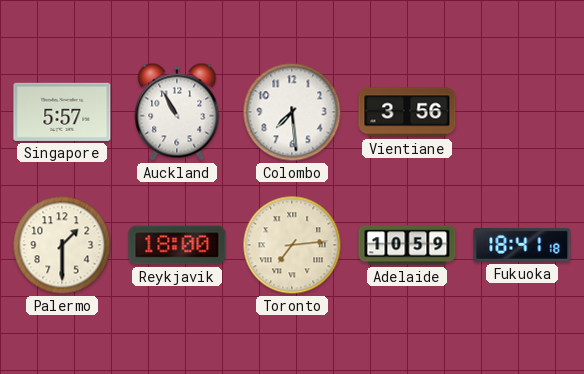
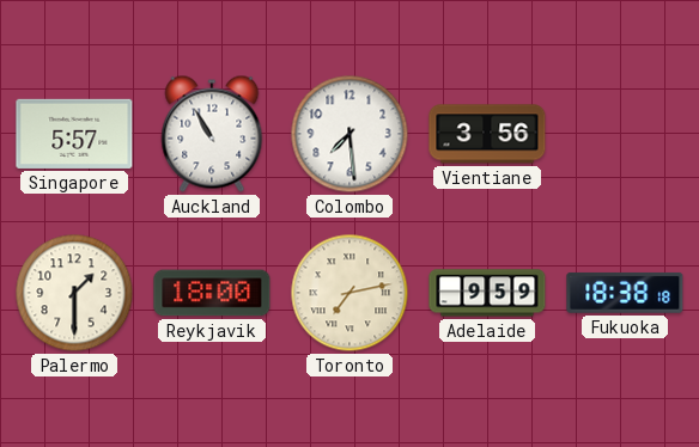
Toronto: 7:14 -> 7:13
Adelaide: 10:59 -> 9:59
Fukuoka: 18:41 -> 18:38
